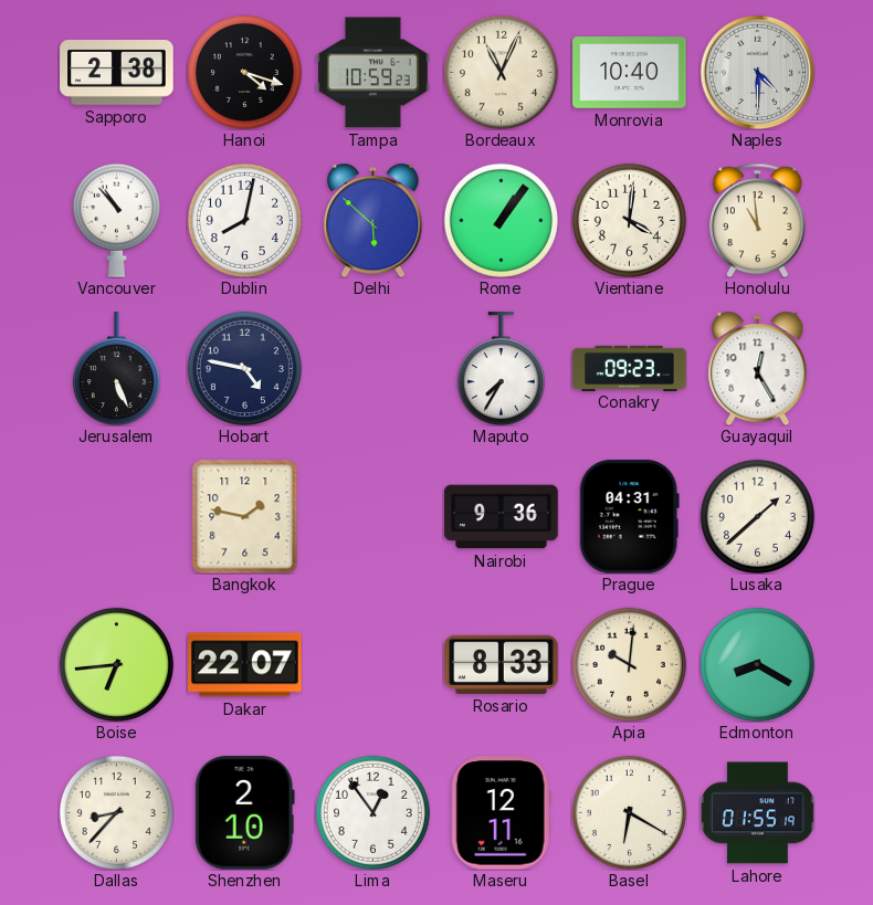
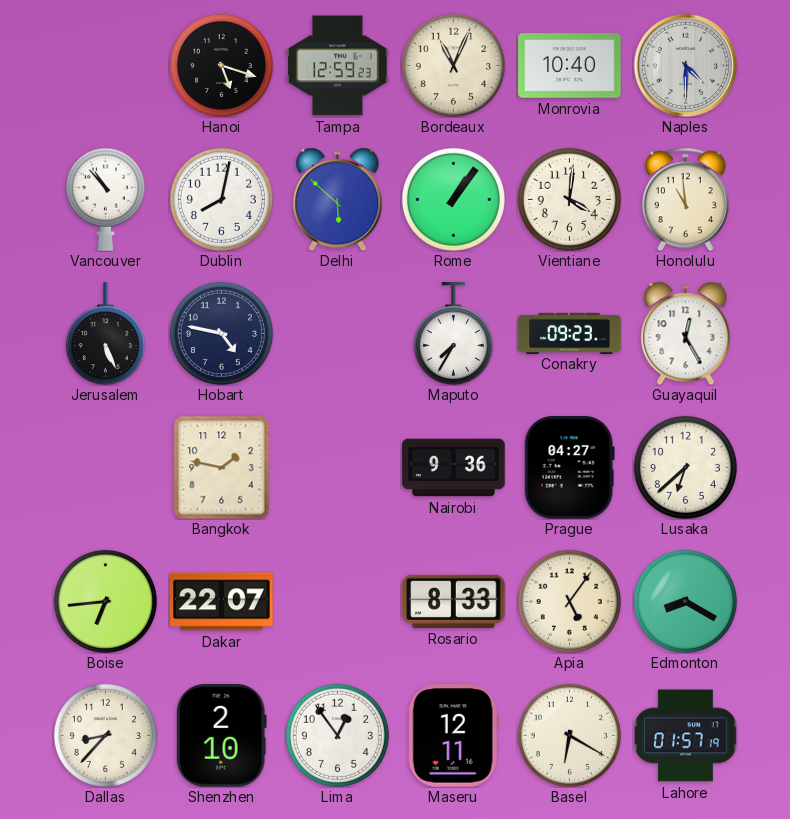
Sapporo: 2:38 -> none
Hanoi: 4:18 -> 5:18
Tampa: 10:59 -> 12:59
Prague: 04:31 -> 04:27
Lusaka: 1:38 -> 6:38
Apia: 10:01 -> 5:06
Lahore: 01:55 -> 01:57
